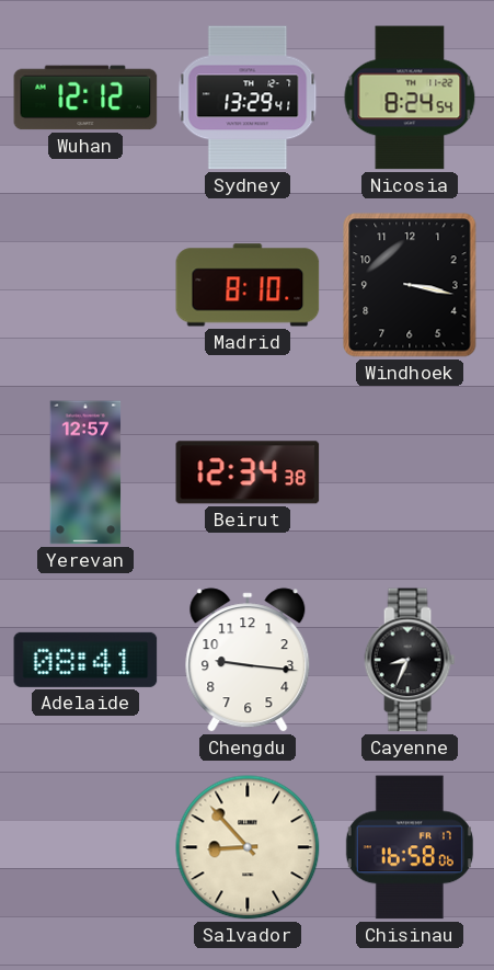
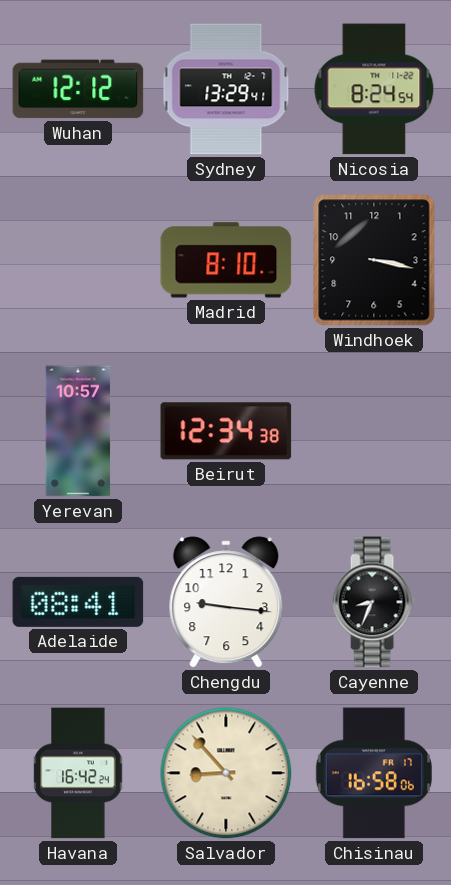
Yerevan: 12:57 -> 10:57
Havana: none -> 16:42
